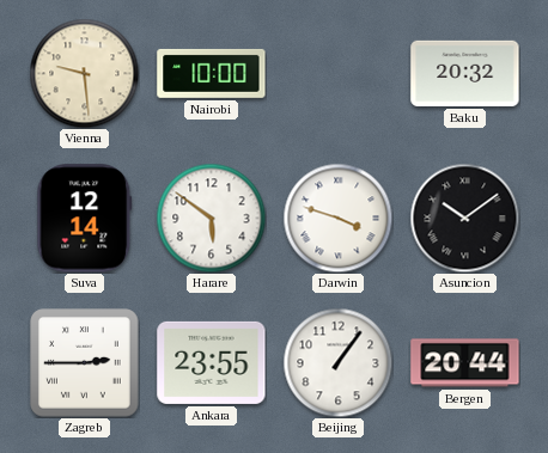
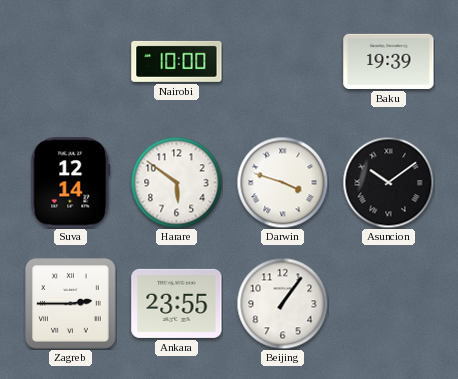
Vienna: 9:29 -> none
Baku: 20:32 -> 19:39
Bergen: 20:44 -> none
